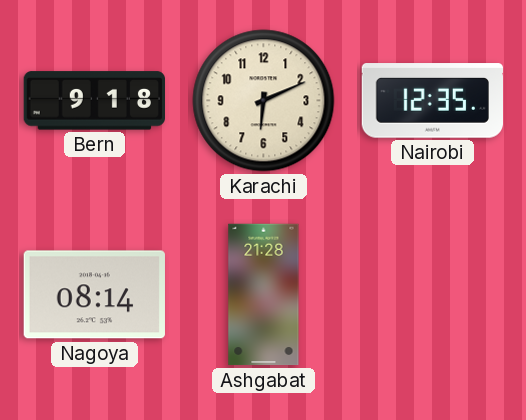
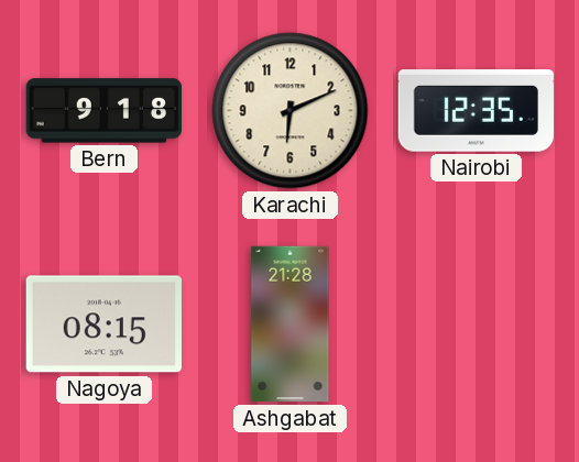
Nagoya: 08:14 -> 08:15
